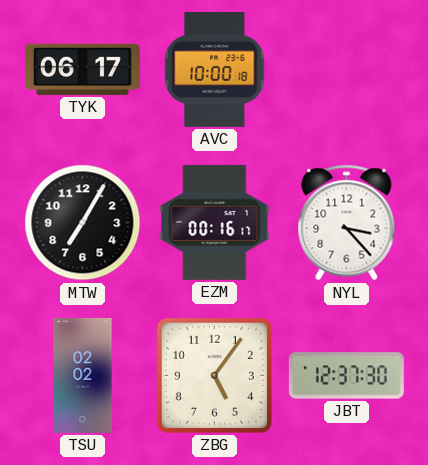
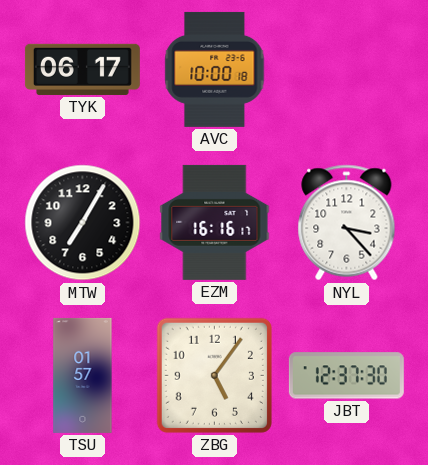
EZM: 00:16 -> 16:16
TSU: 02:02 -> 01:57
